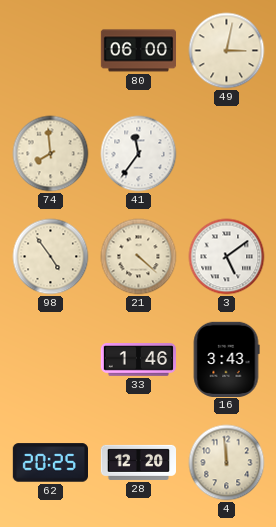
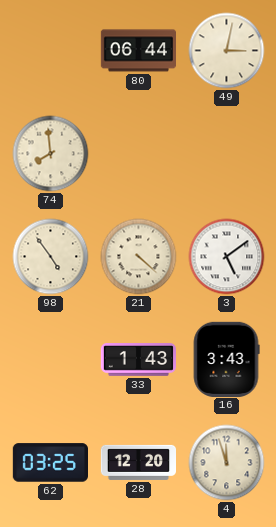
80: 06:00 -> 06:44
41: 11:36 -> none
33: 1:46 -> 1:43
62: 20:25 -> 03:25
4: 11:59 -> 11:57
